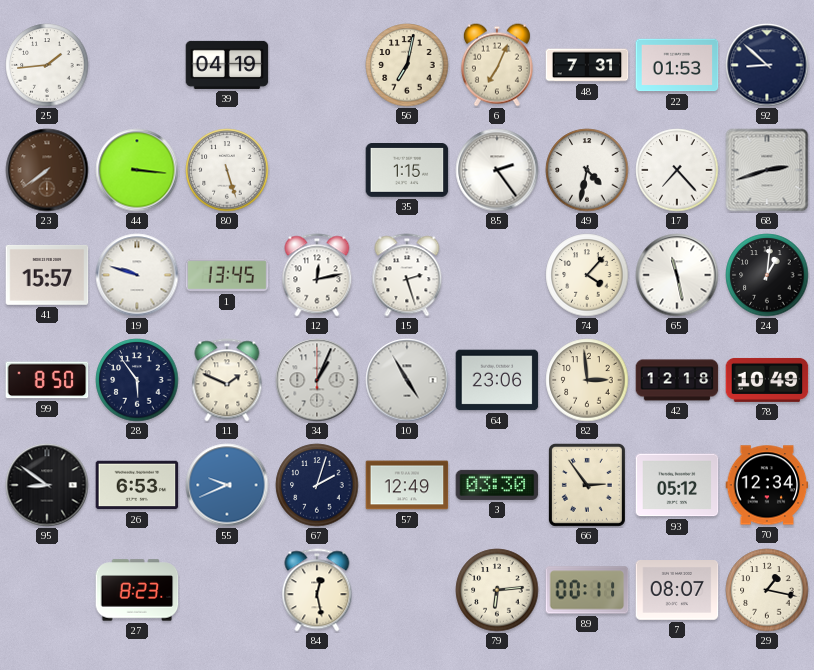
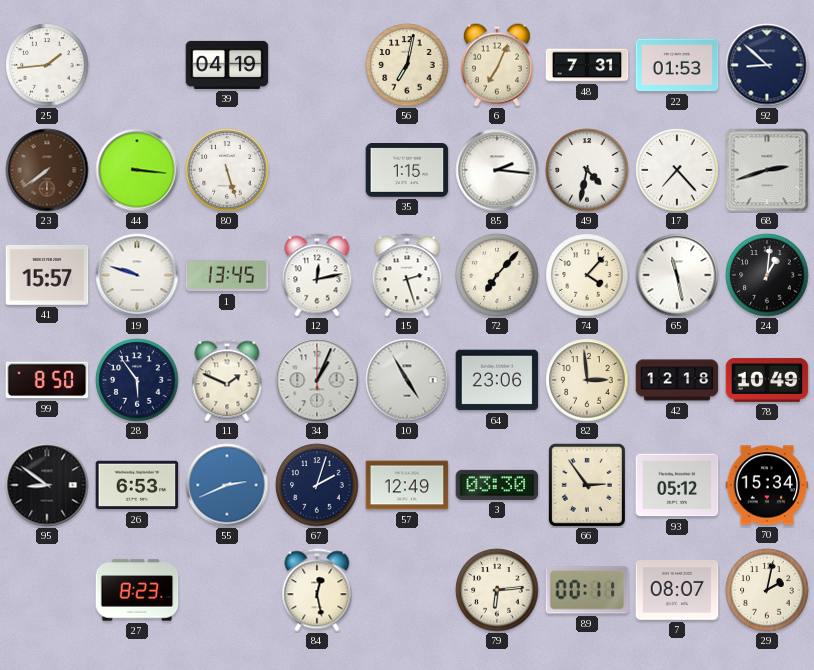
85: 2:24 -> 2:16
72: none -> 7:07
55: 9:41 -> 2:41
70: 12:34 -> 15:34
29: 1:17 -> 2:02
